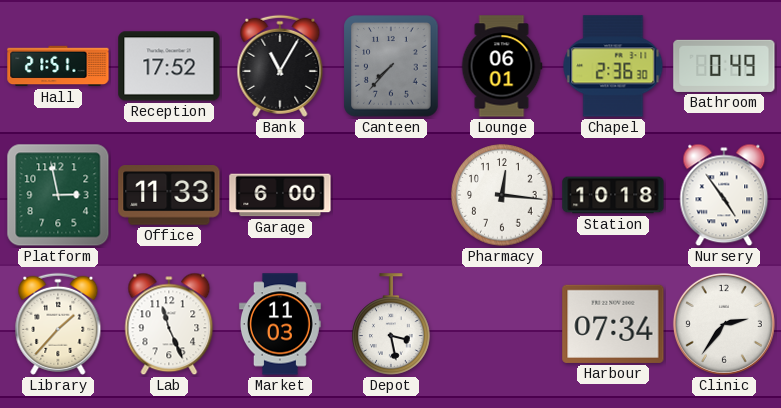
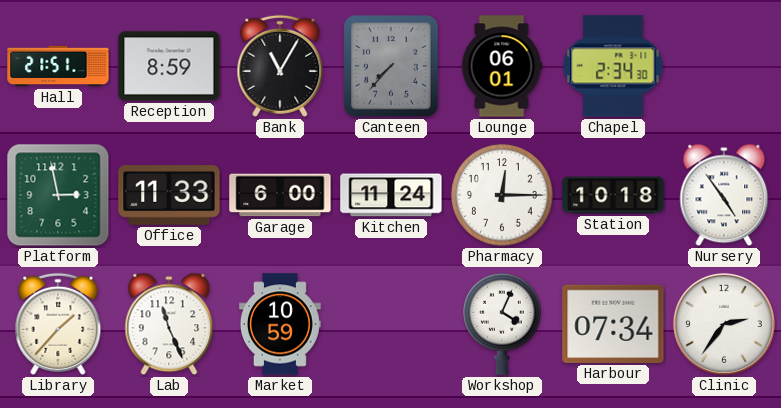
Reception: 17:52 -> 8:59
Chapel: 2:36 -> 2:34
Bathroom: 0:49 -> none
Kitchen: none -> 11:24
Pharmacy: 12:16 -> 12:15
Market: 11:03 -> 10:59
Depot: 3:28 -> none
Workshop: none -> 4:04
